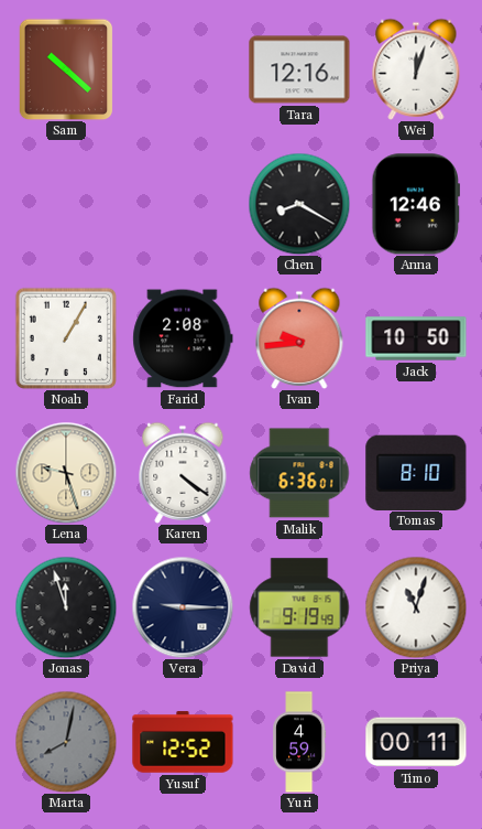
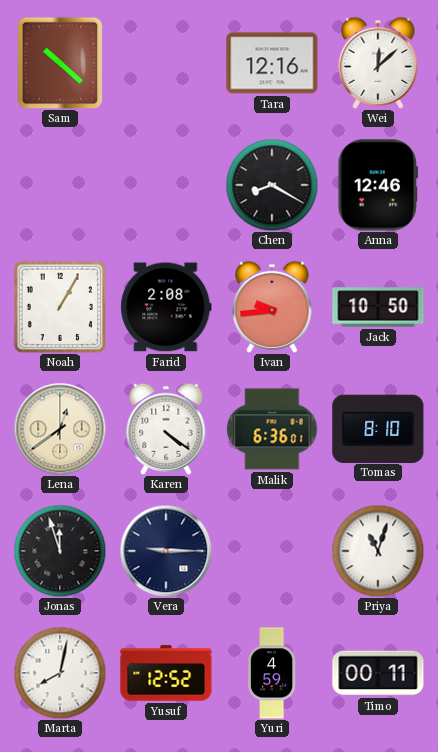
Wei: 12:03 -> 12:08
Lena: 9:27 -> 12:39
David: 9:19 -> none
Marta dial: grey -> white
